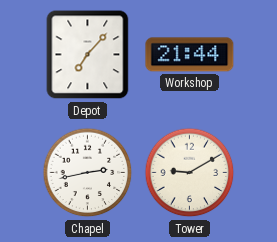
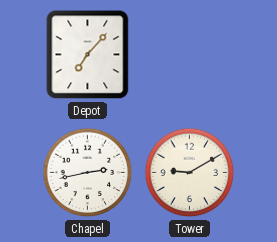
Workshop: 21:44 -> none
